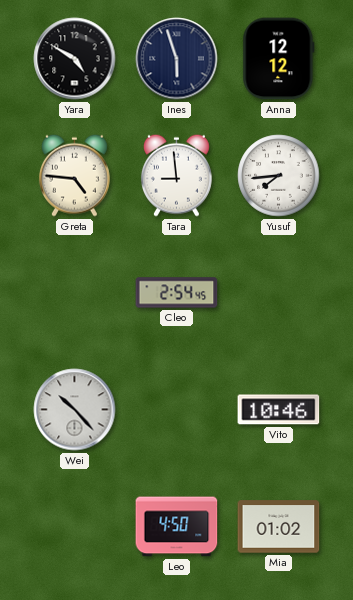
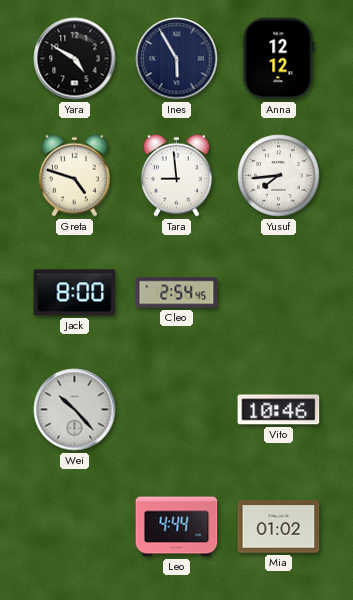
Ines: 5:57 -> 5:55
Greta: 4:46 -> 4:48
Jack: none -> 8:00
Leo: 4:50 -> 4:44
